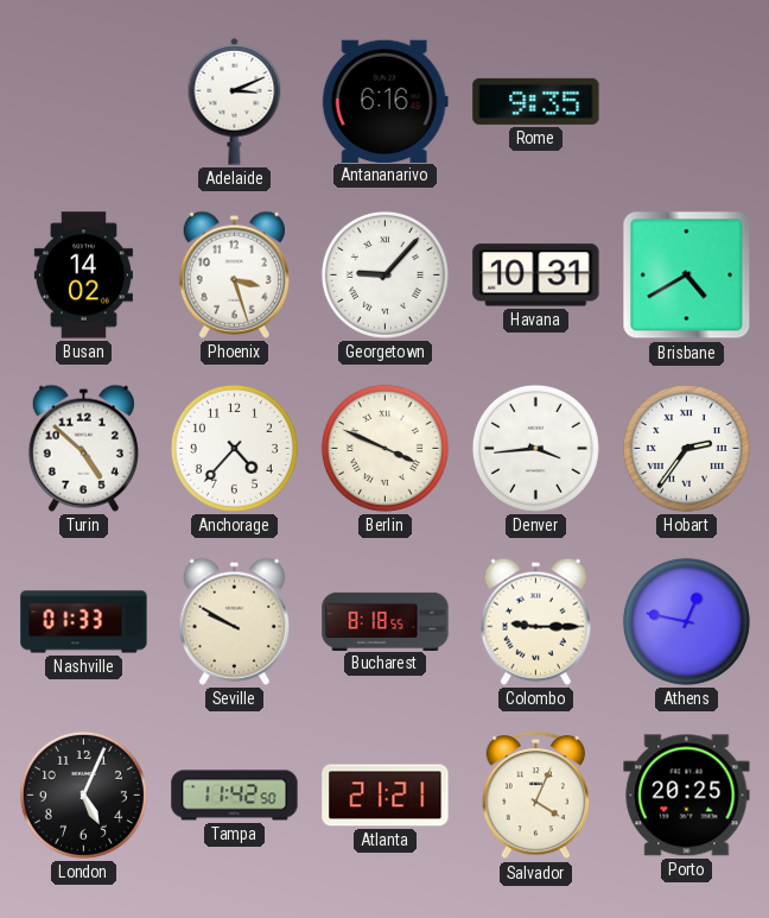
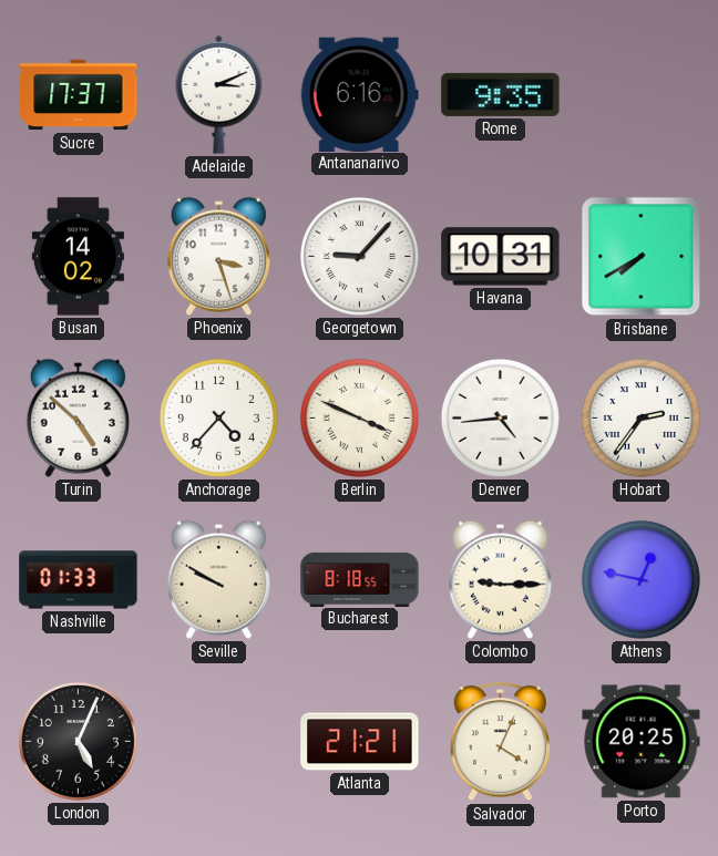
Sucre: none -> 17:37
Brisbane: 4:40 -> 7:40
Denver: 3:44 -> 4:44
Tampa: 11:42 -> none
